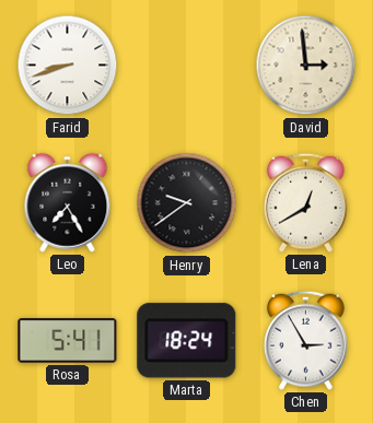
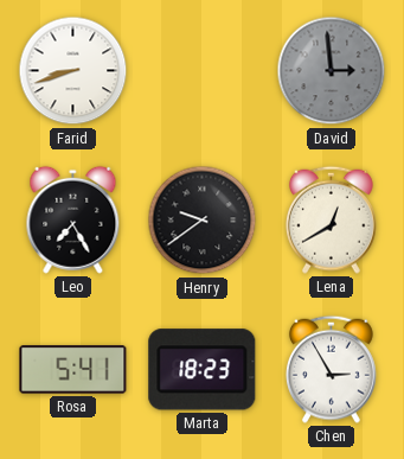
David dial: cream -> grey
Marta: 18:24 -> 18:23
